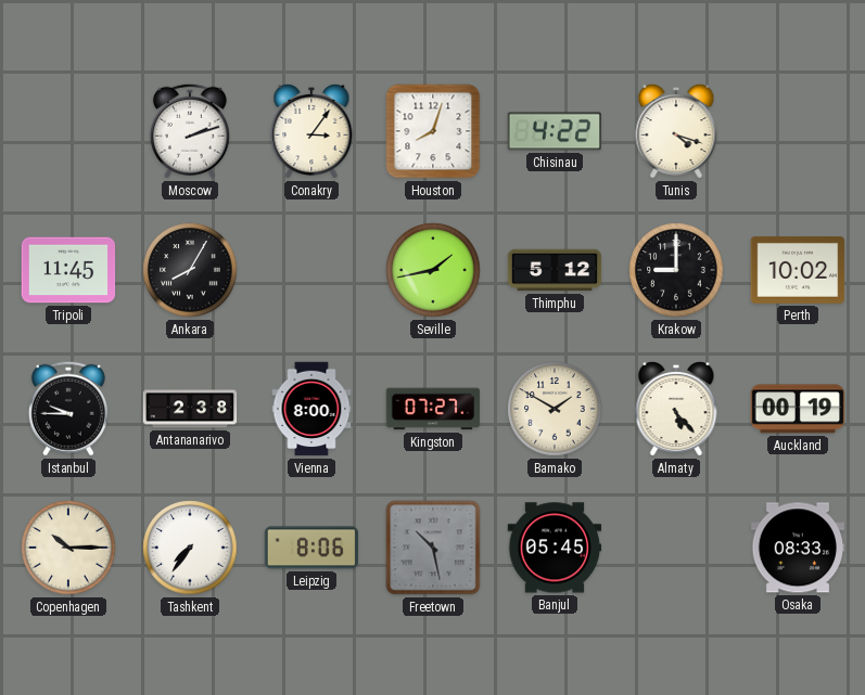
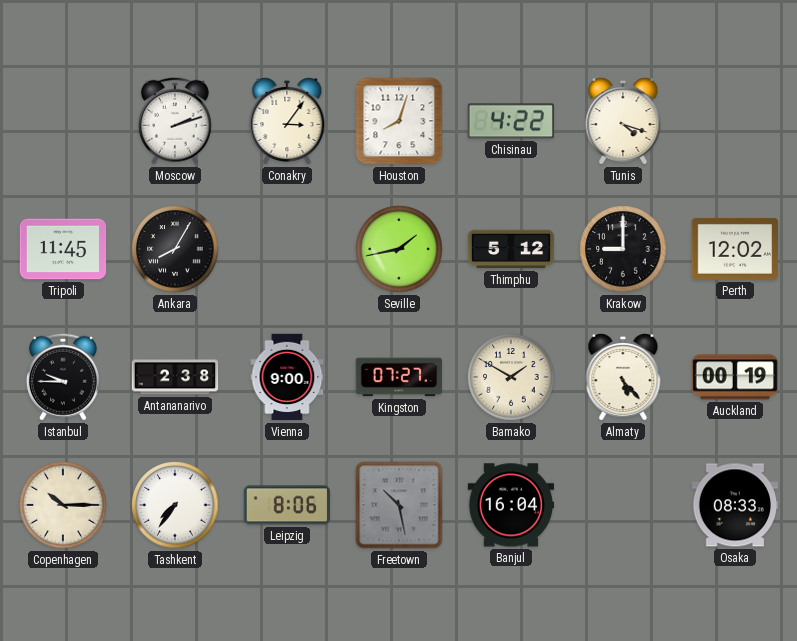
Perth: 10:02 -> 12:02
Vienna: 8:00 -> 9:00
Banjul: 05:45 -> 16:04
